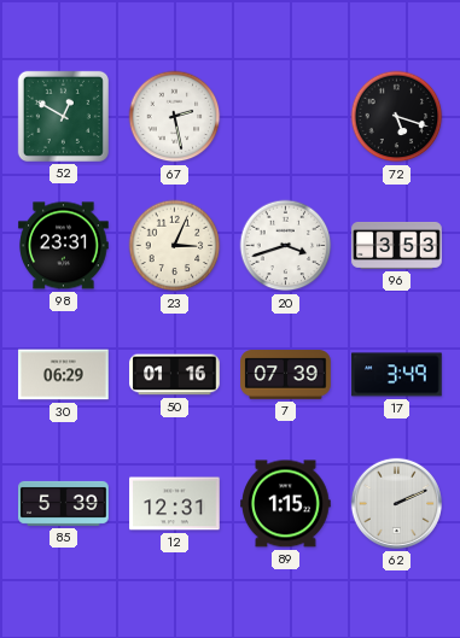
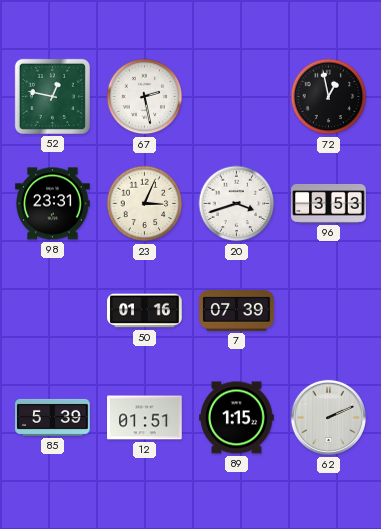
52: 12:50 -> 12:47
72: 5:18 -> 12:58
30: 06:29 -> none
17: 3:49 -> none
12: 12:31 -> 01:51
